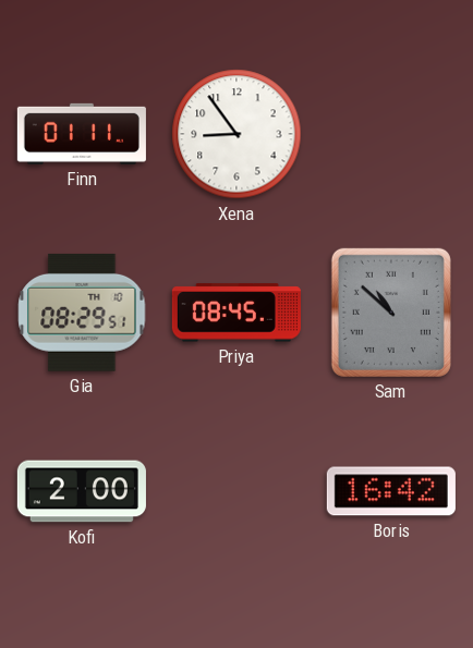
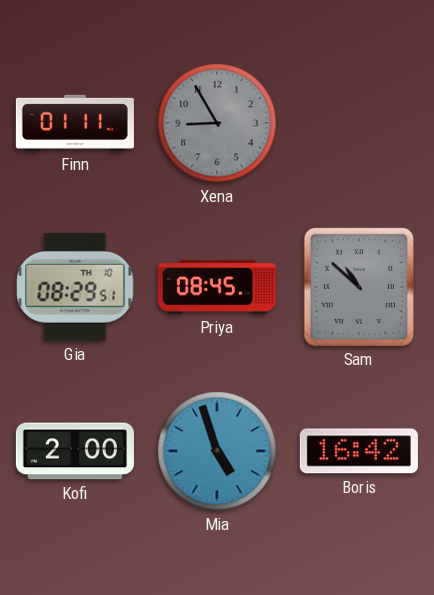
Xena: 8:54 -> 8:55
Xena dial: white -> grey
Mia: none -> 4:57
